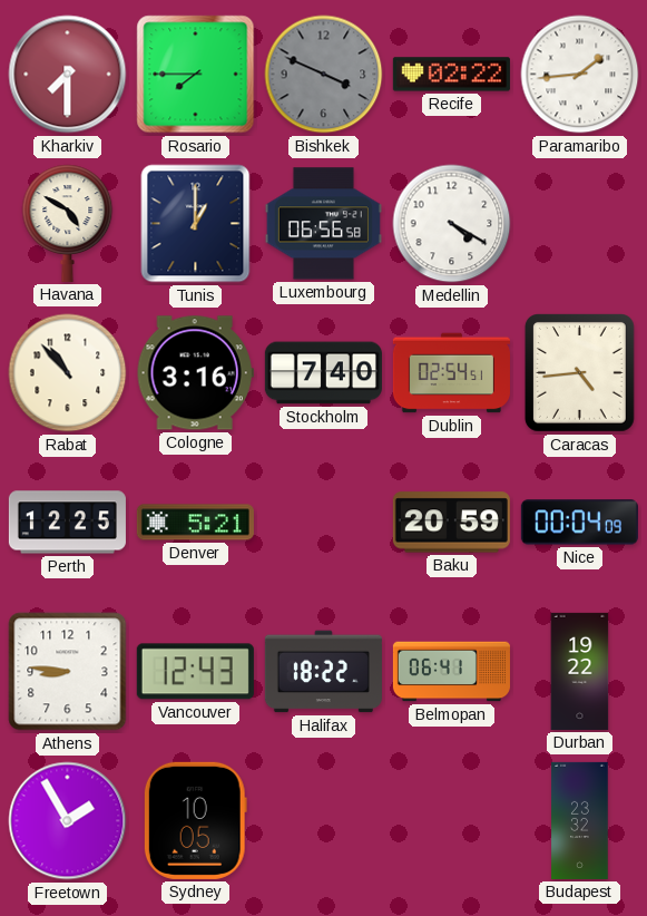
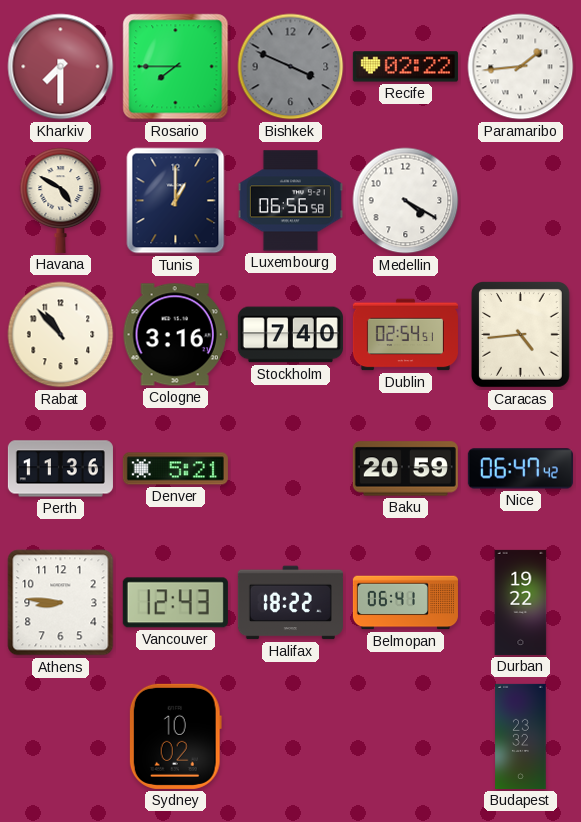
Perth: 12:25 -> 11:36
Nice: 00:04 -> 06:47
Freetown: 1:55 -> none
Sydney: 10:05 -> 10:02
